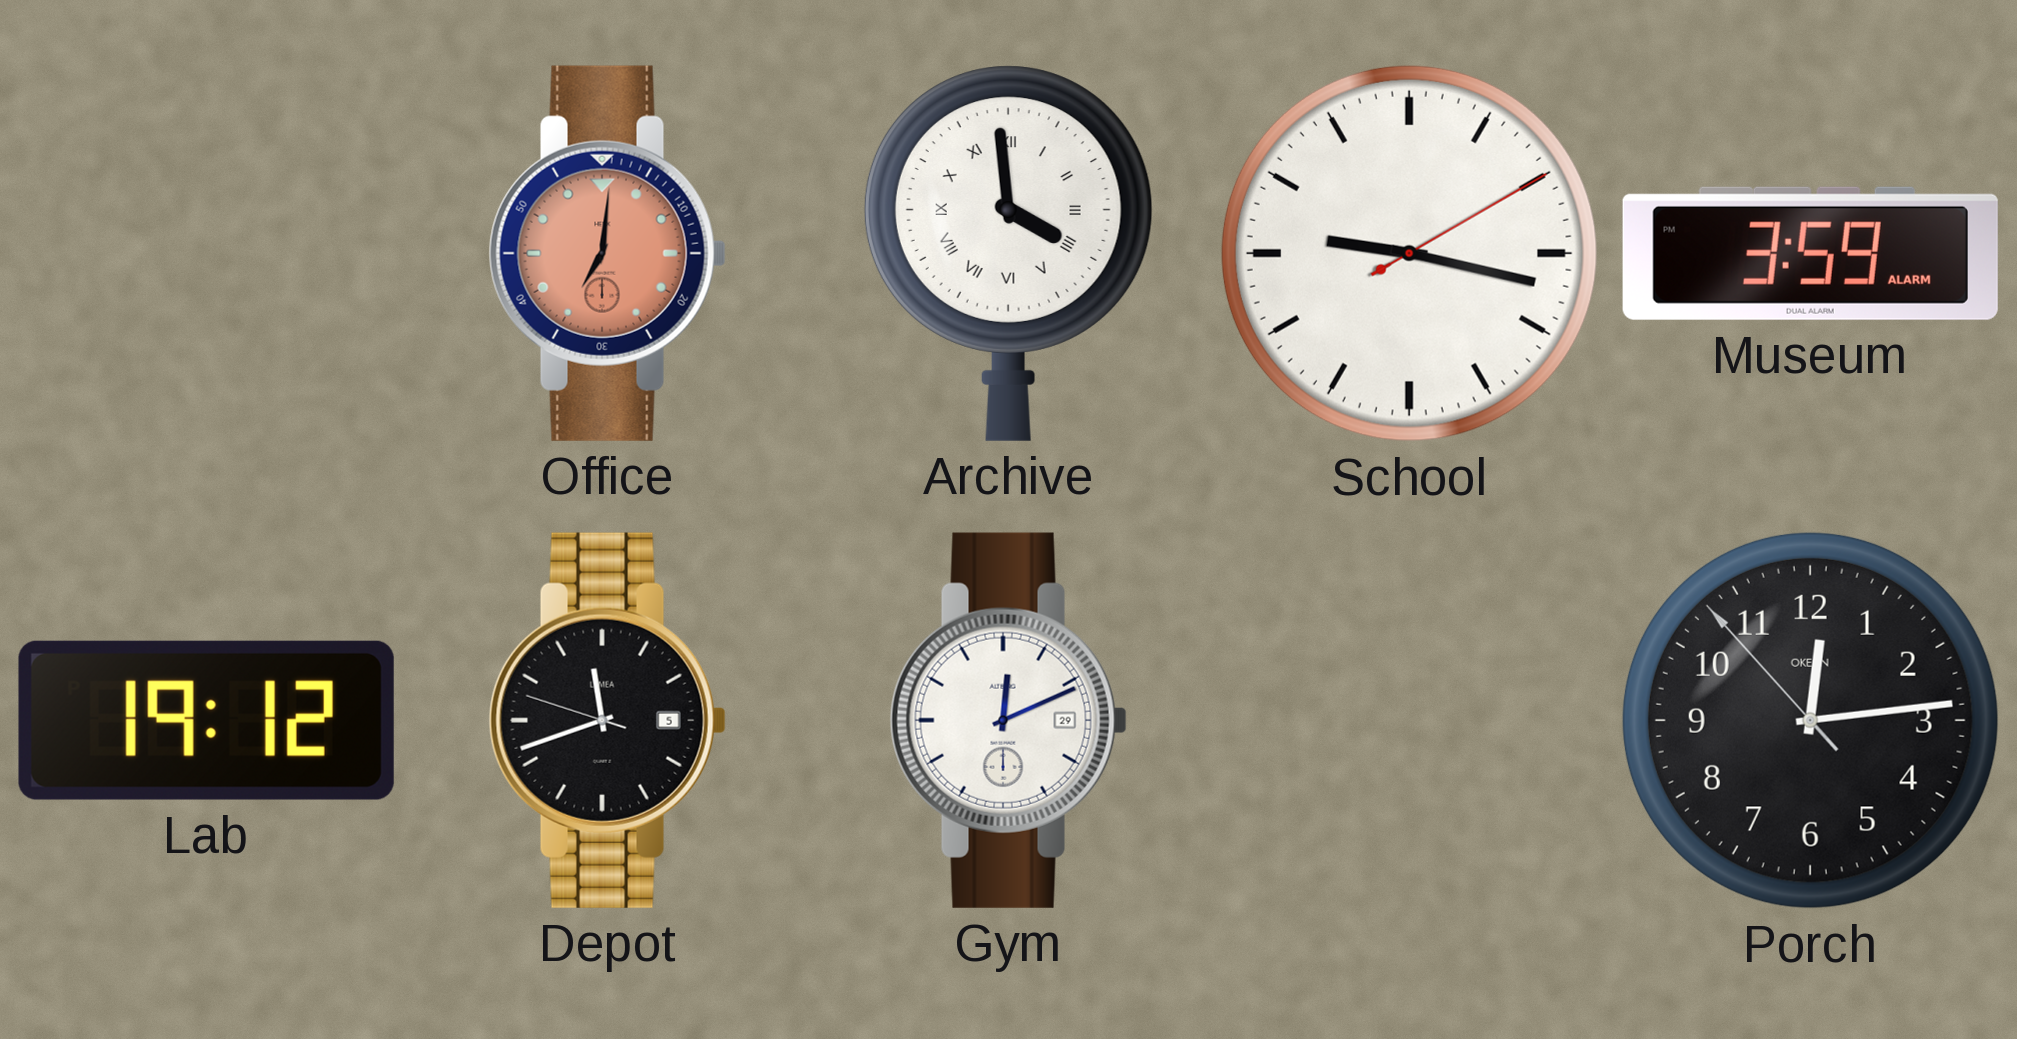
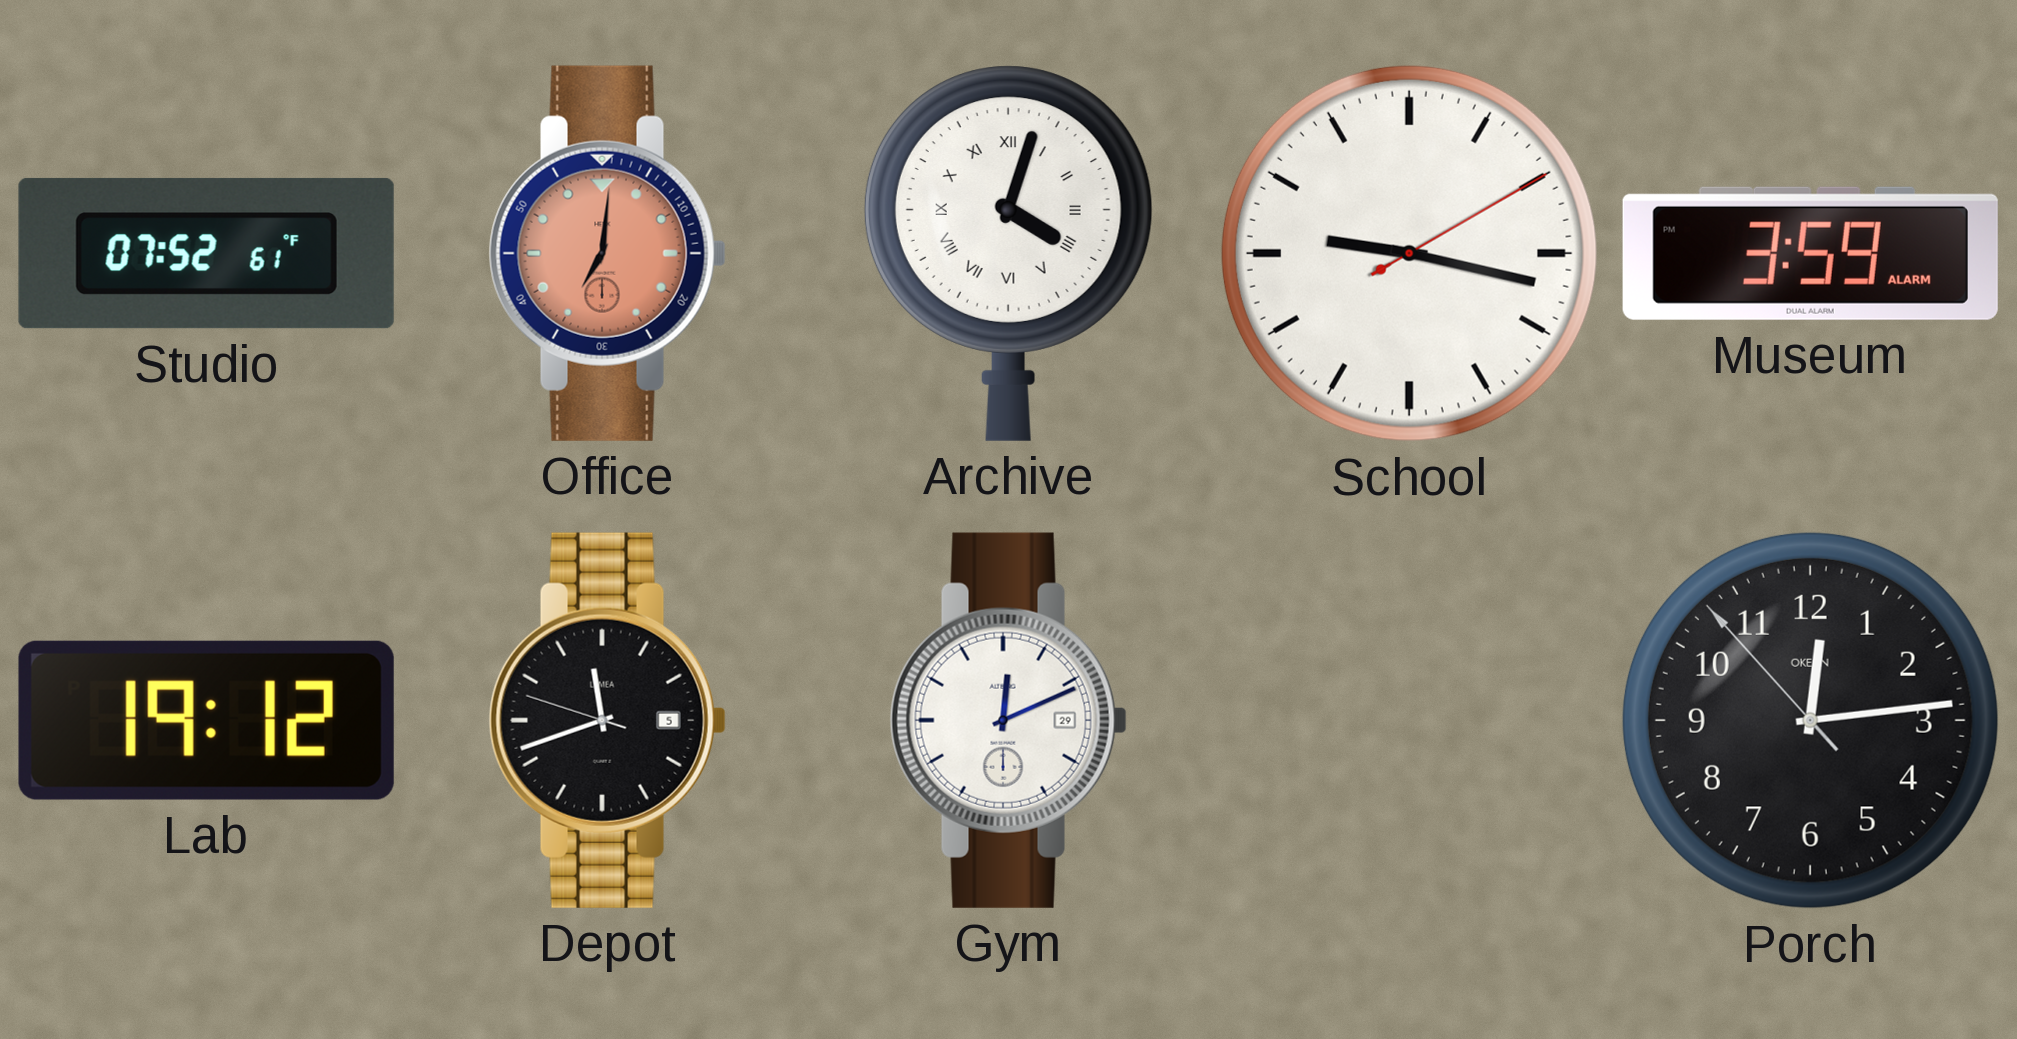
Studio: none -> 07:52
Archive: 3:59 -> 4:03
